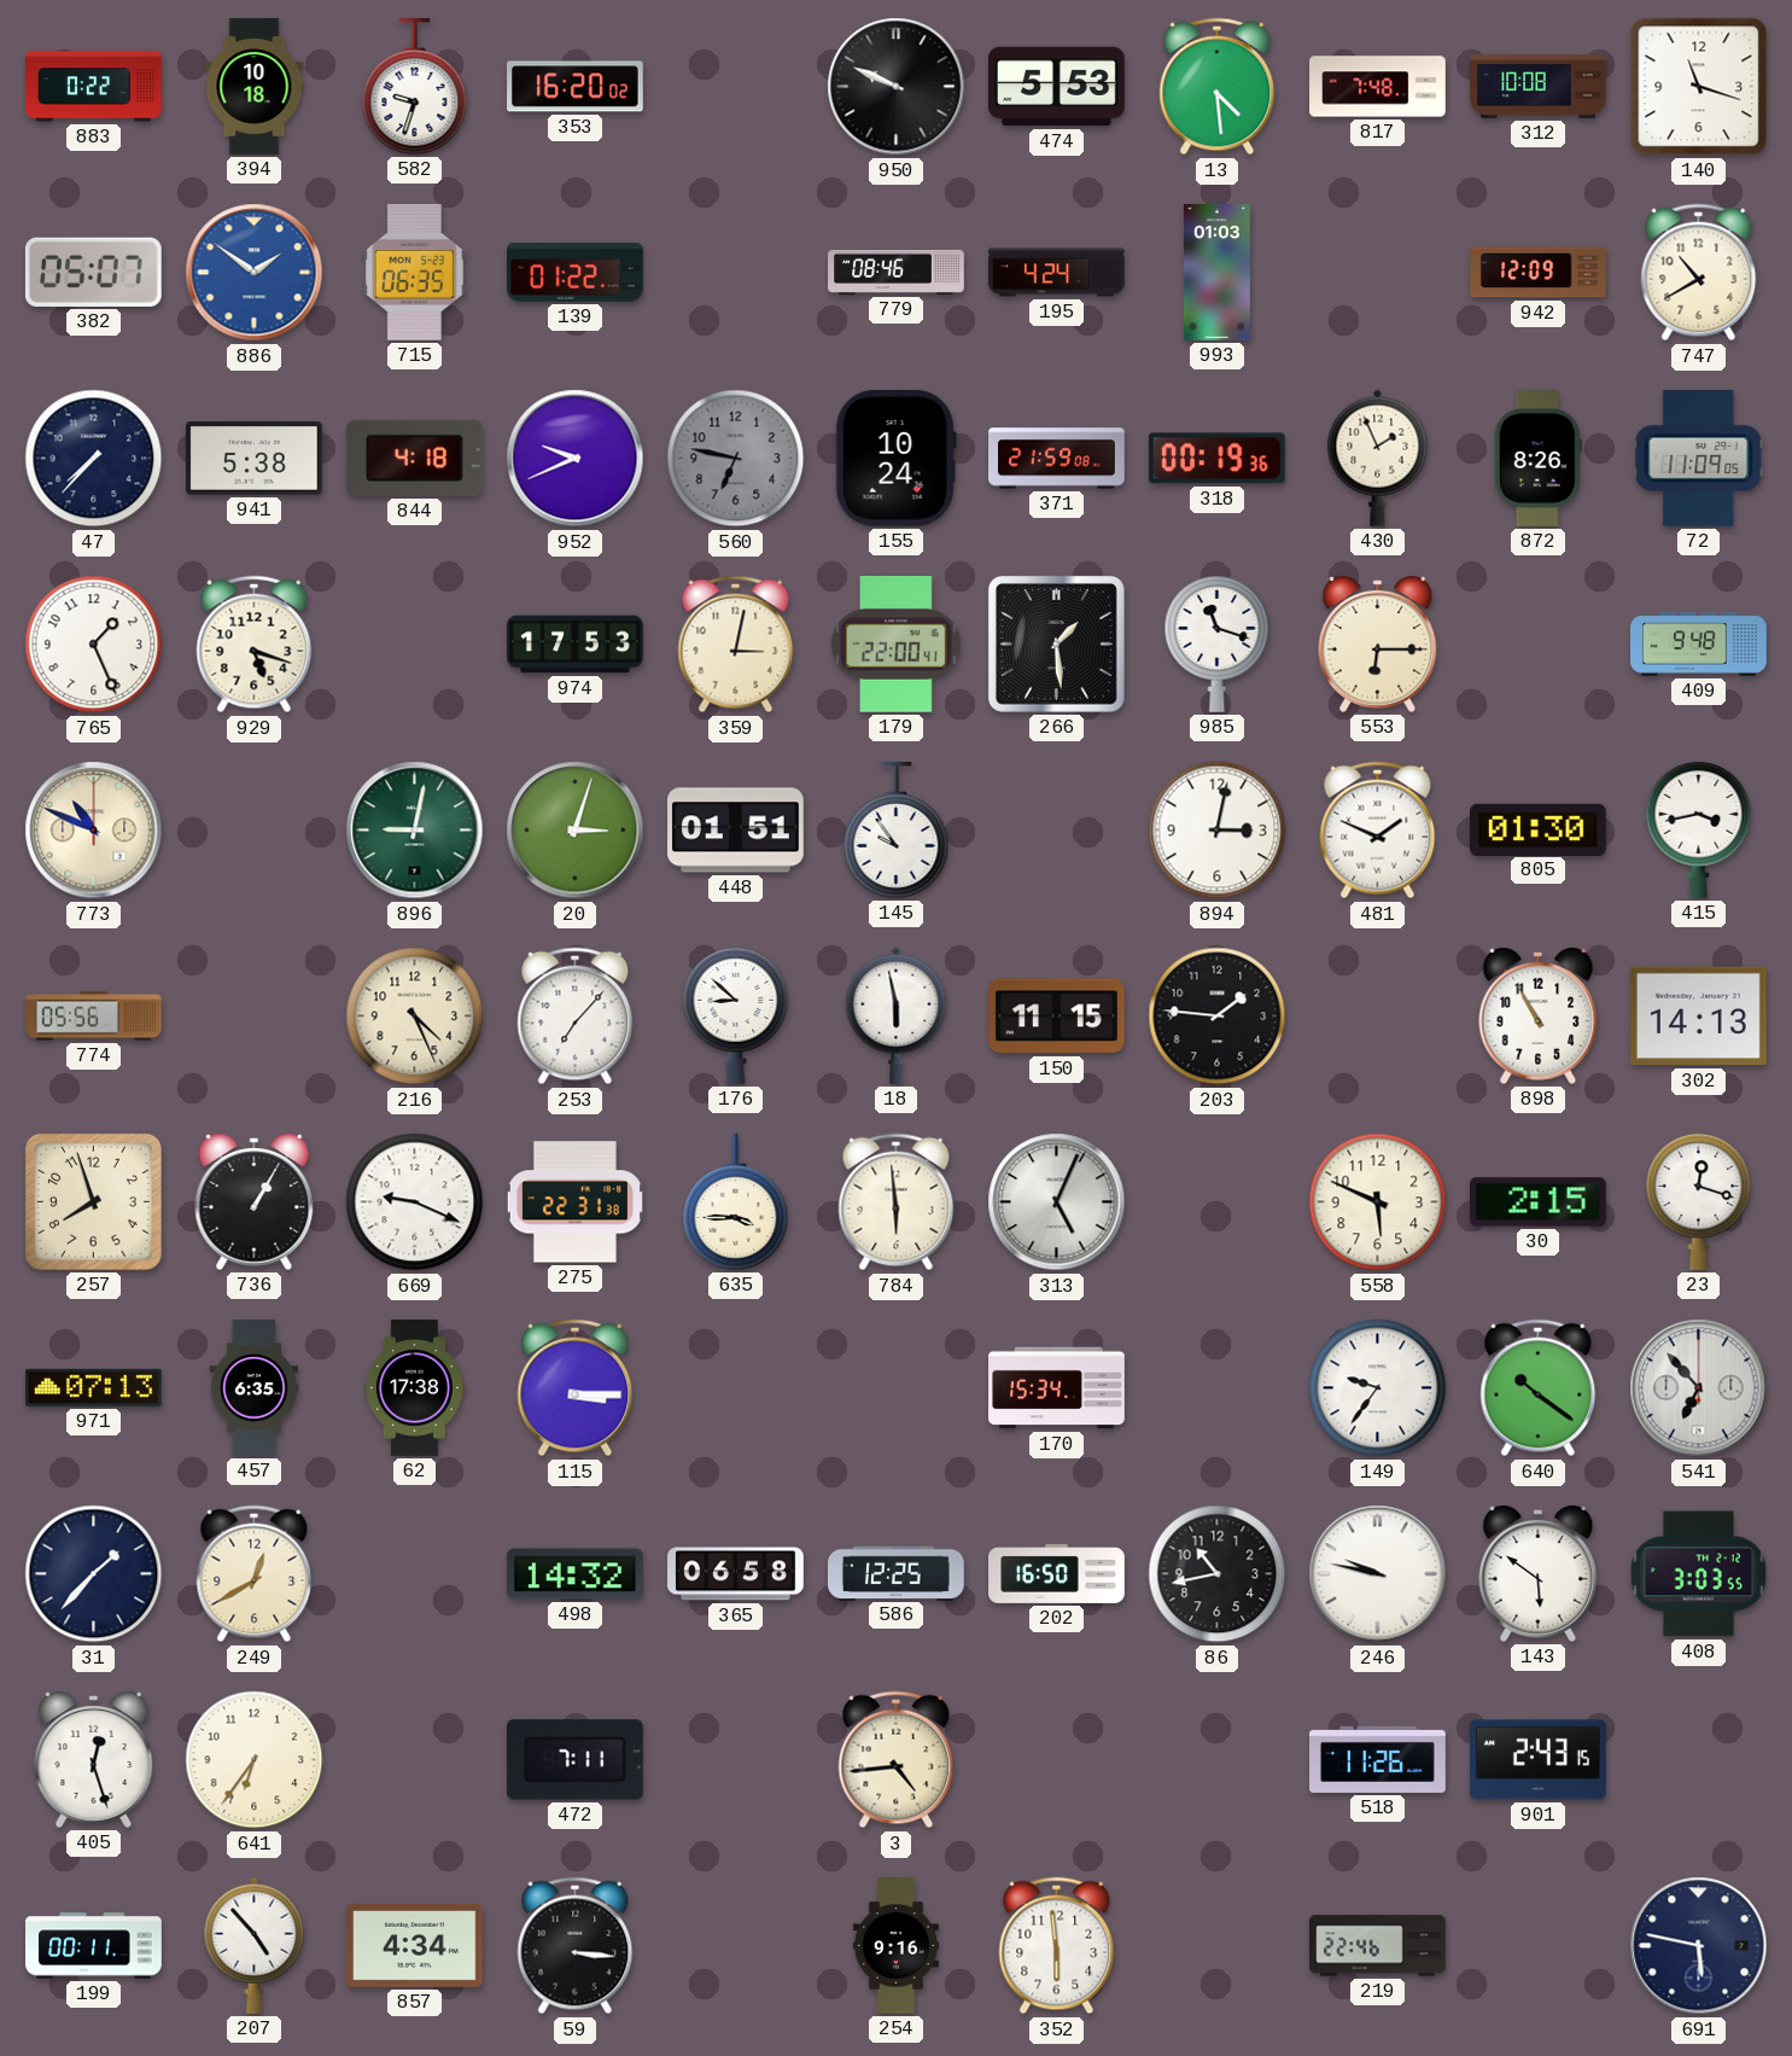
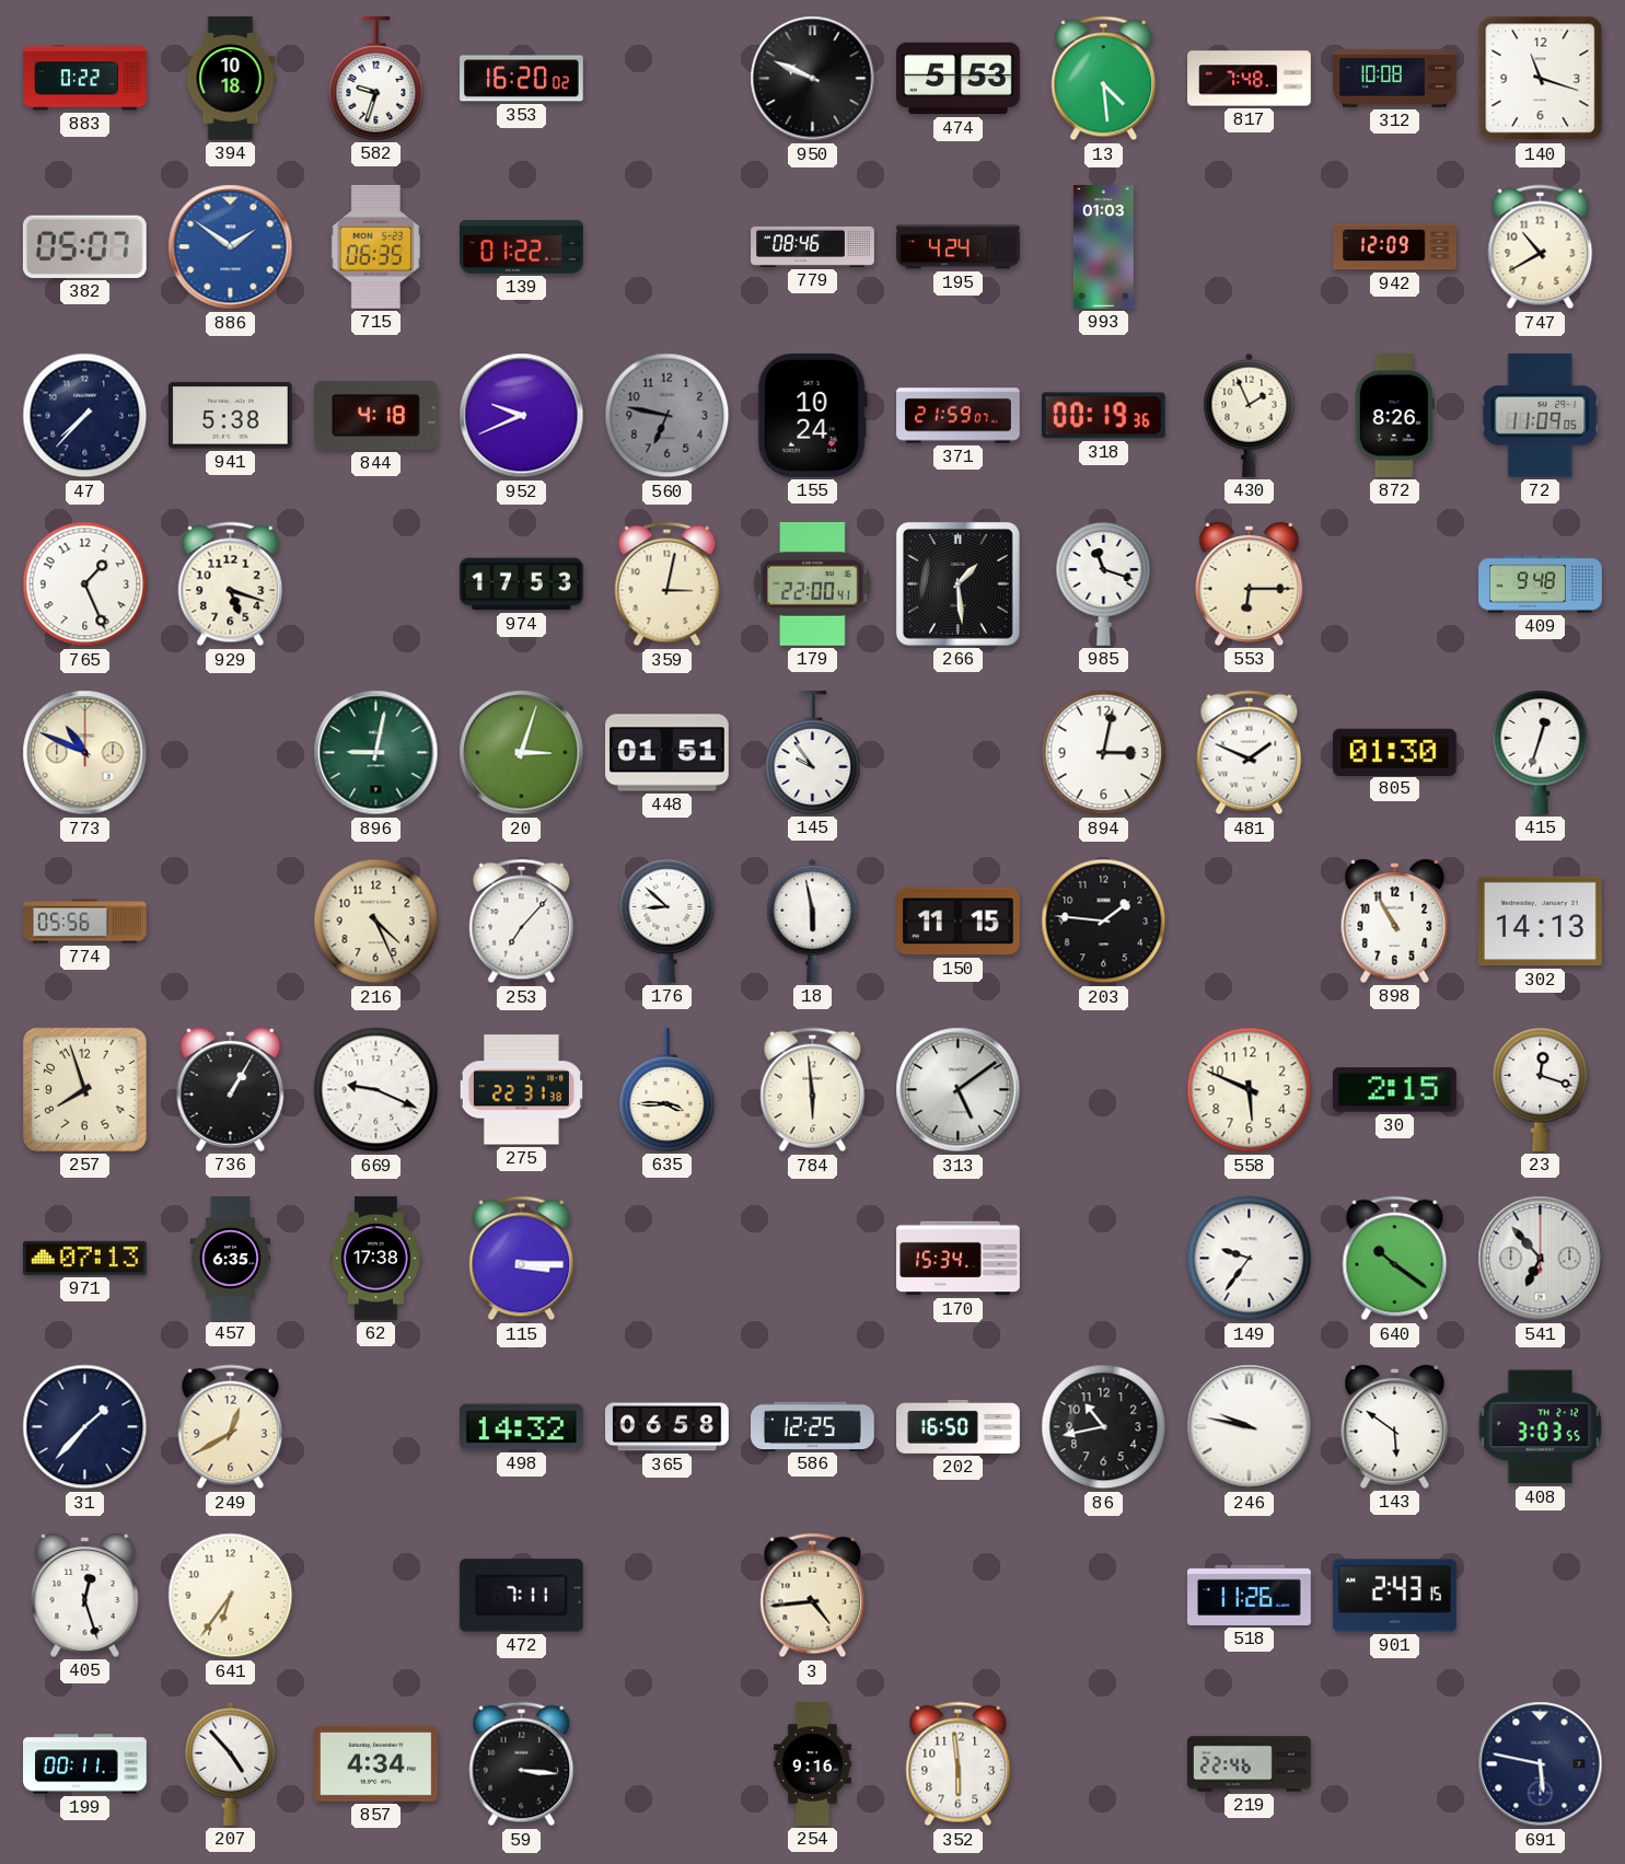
371: 21:59:08 -> 21:59:07
415: 3:43 -> 12:33
313: 5:04 -> 5:09
